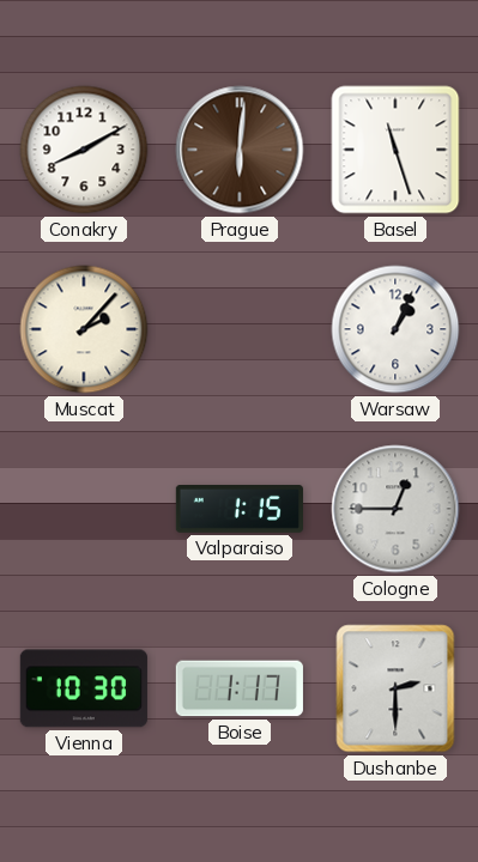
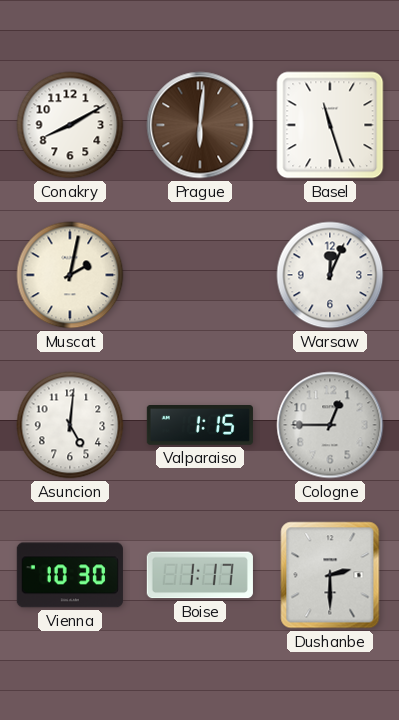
Muscat: 2:07 -> 2:02
Warsaw: 1:04 -> 12:04
Asuncion: none -> 5:01
